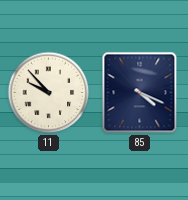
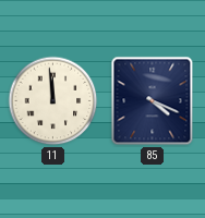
11: 9:53 -> 11:59
